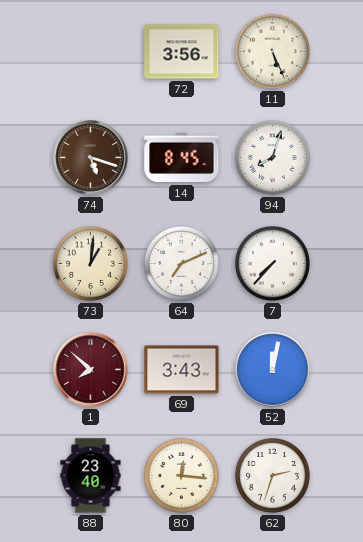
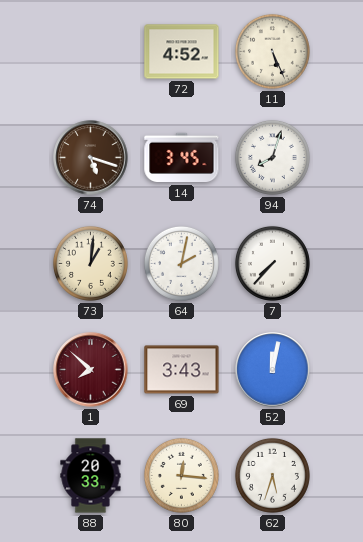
72: 3:56 -> 4:52
14: 8:45 -> 3:45
64: 7:11 -> 2:02
88: 23:40 -> 20:33
62: 2:33 -> 5:33
